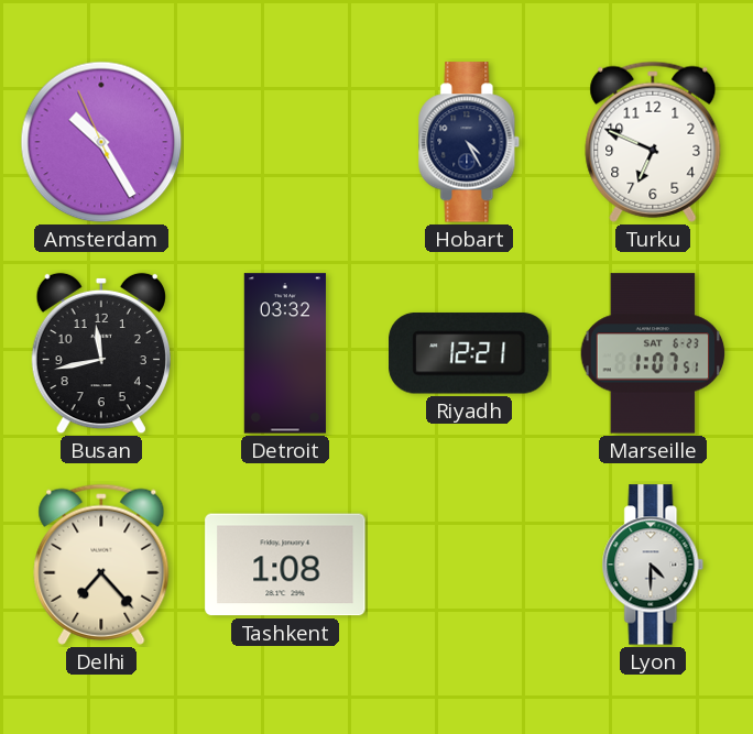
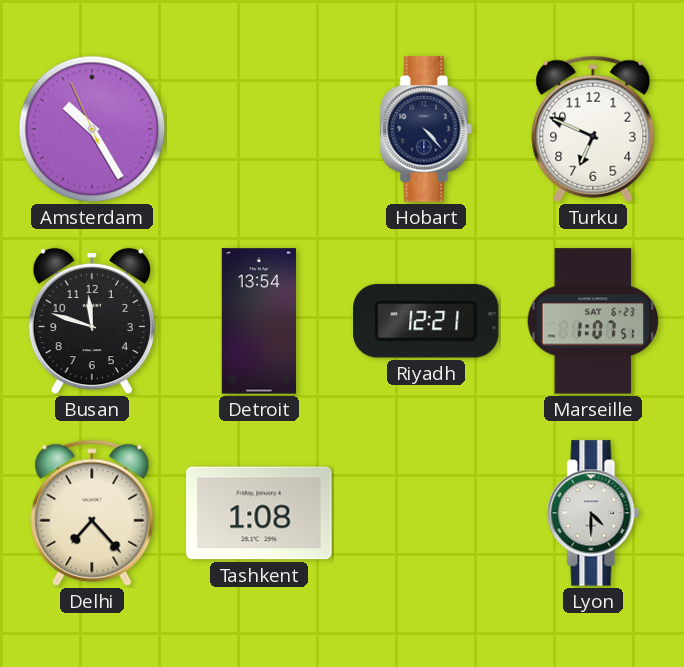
Hobart: 4:25 -> 4:23
Busan: 11:43 -> 11:48
Detroit: 03:32 -> 13:54
